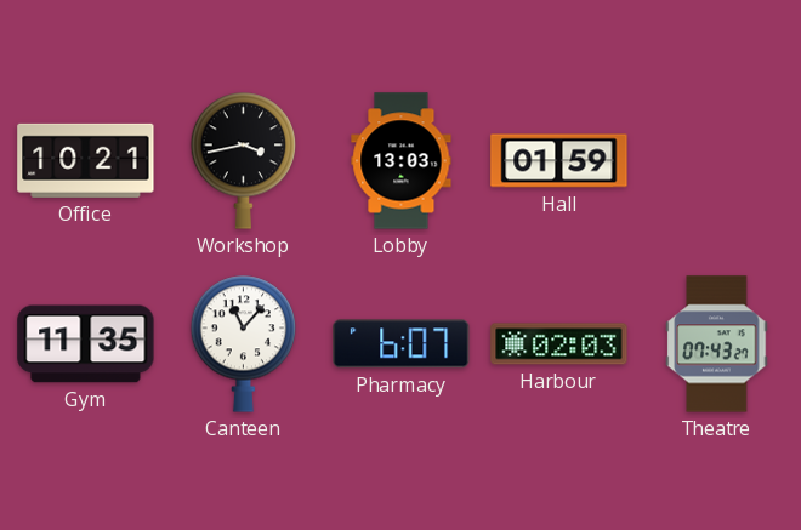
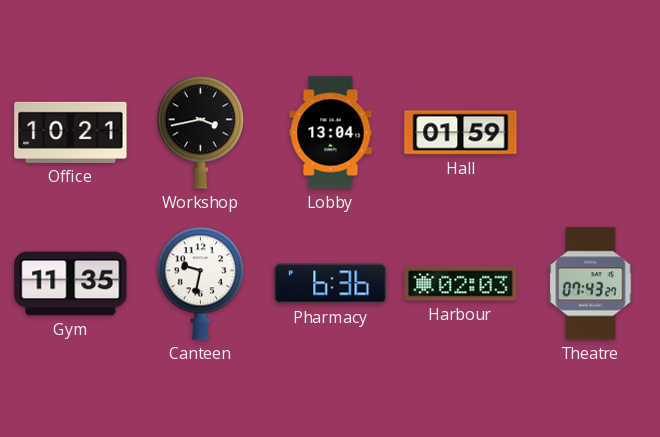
Lobby: 13:03 -> 13:04
Canteen: 11:07 -> 9:32
Pharmacy: 6:07 -> 6:36
